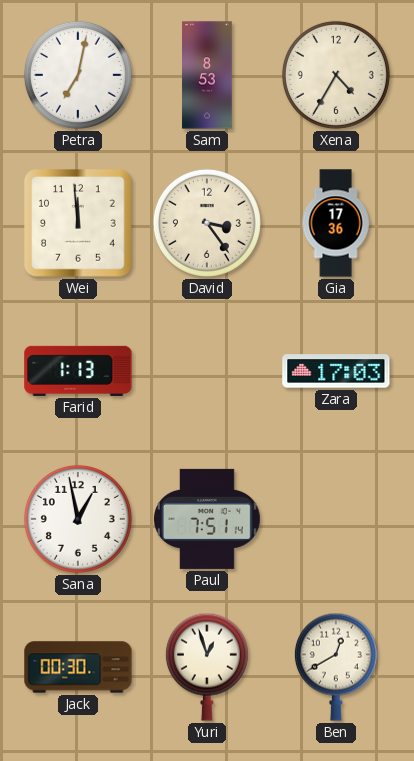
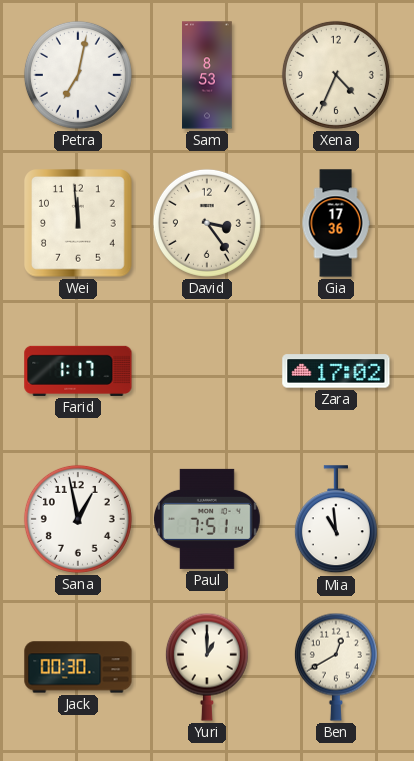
Xena: 4:35 -> 4:34
Farid: 1:13 -> 1:17
Zara: 17:03 -> 17:02
Mia: none -> 10:59
Yuri: 12:57 -> 1:00
